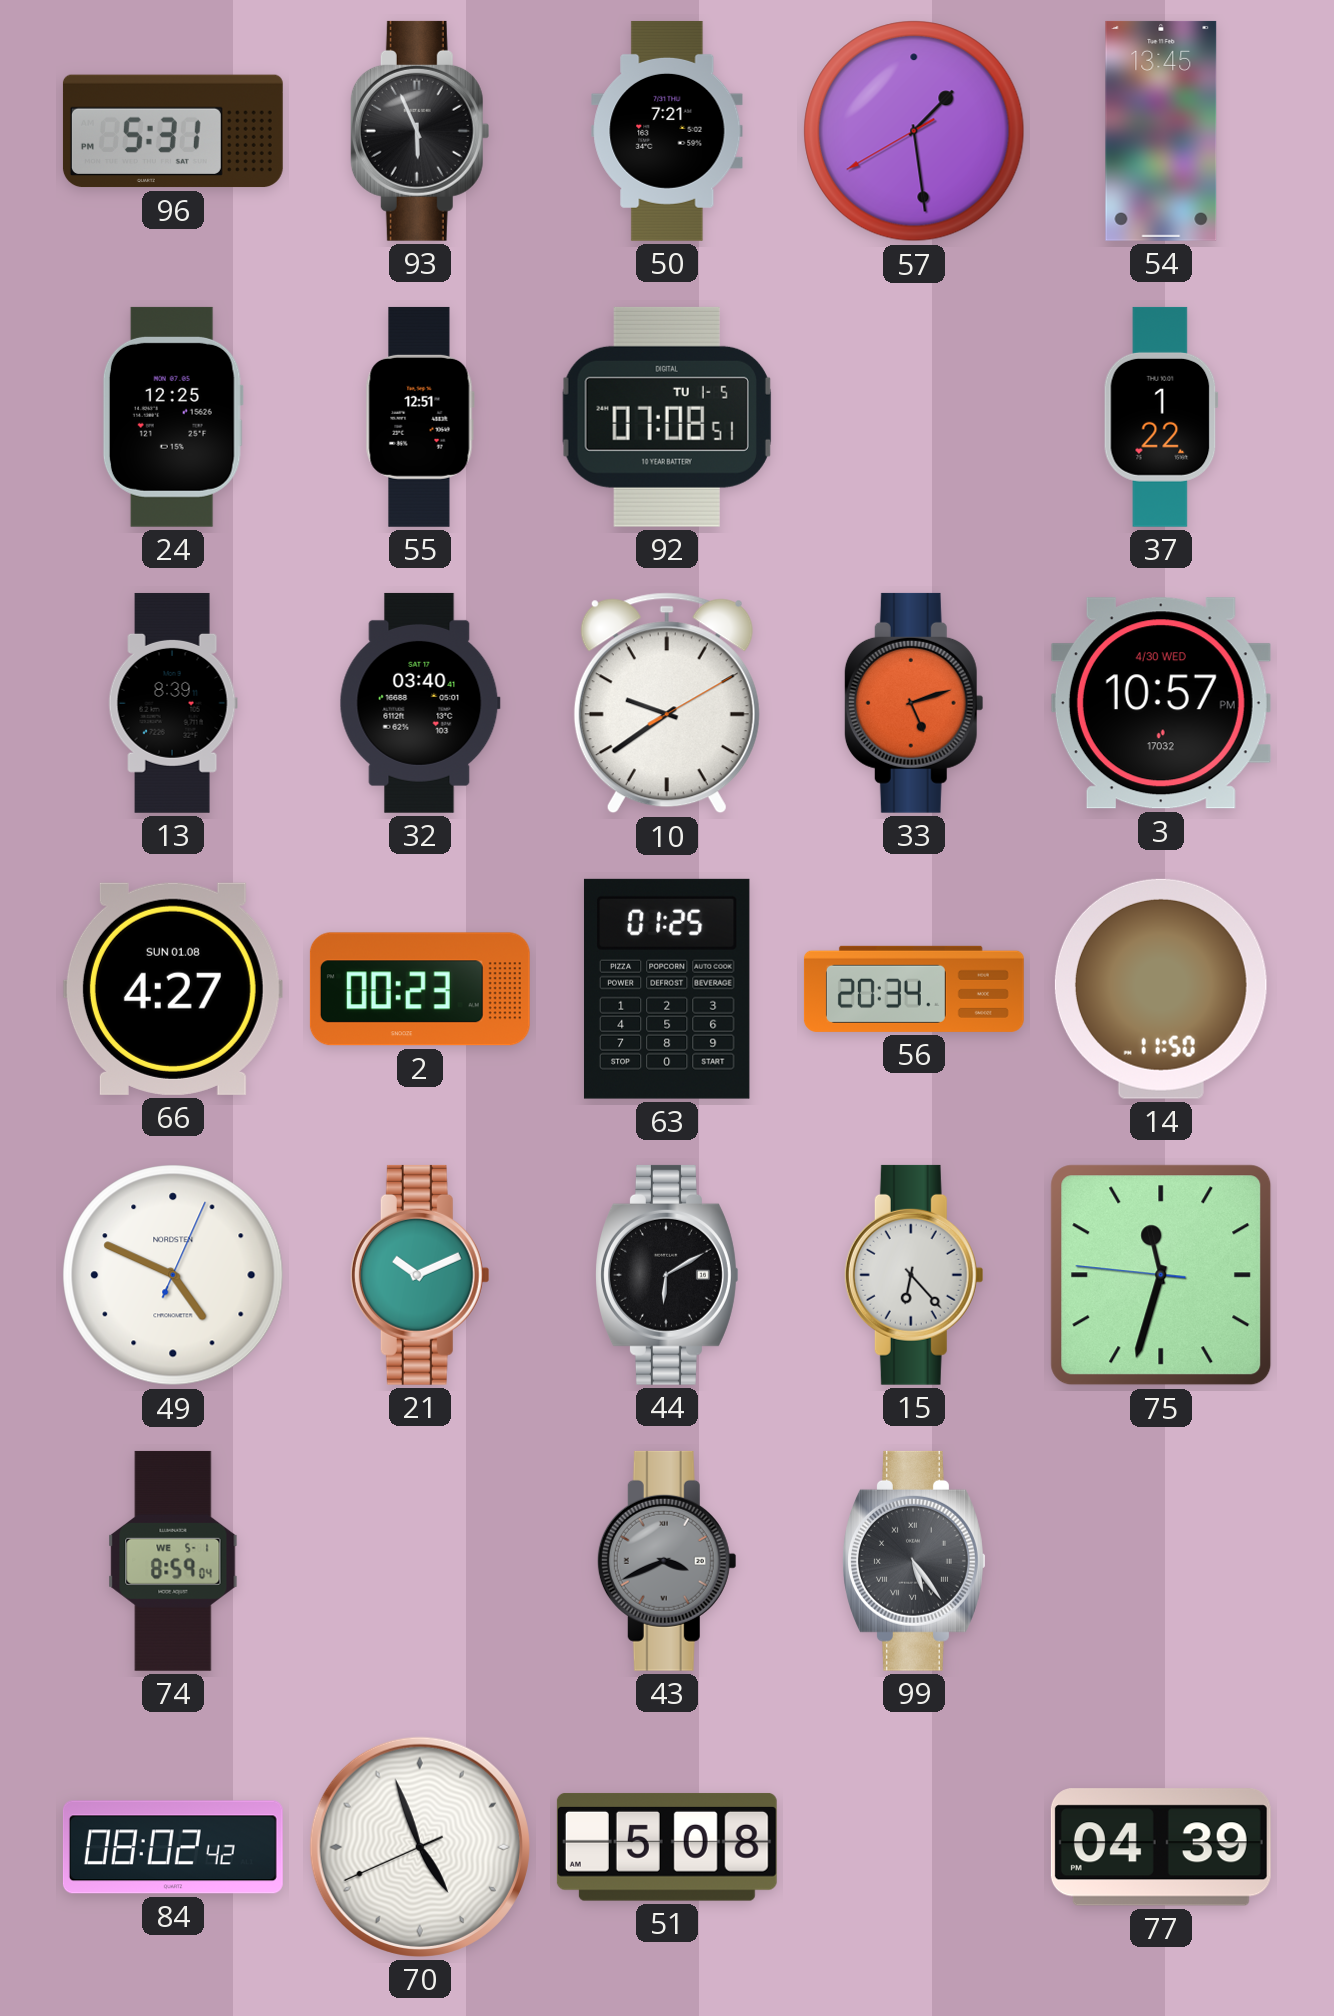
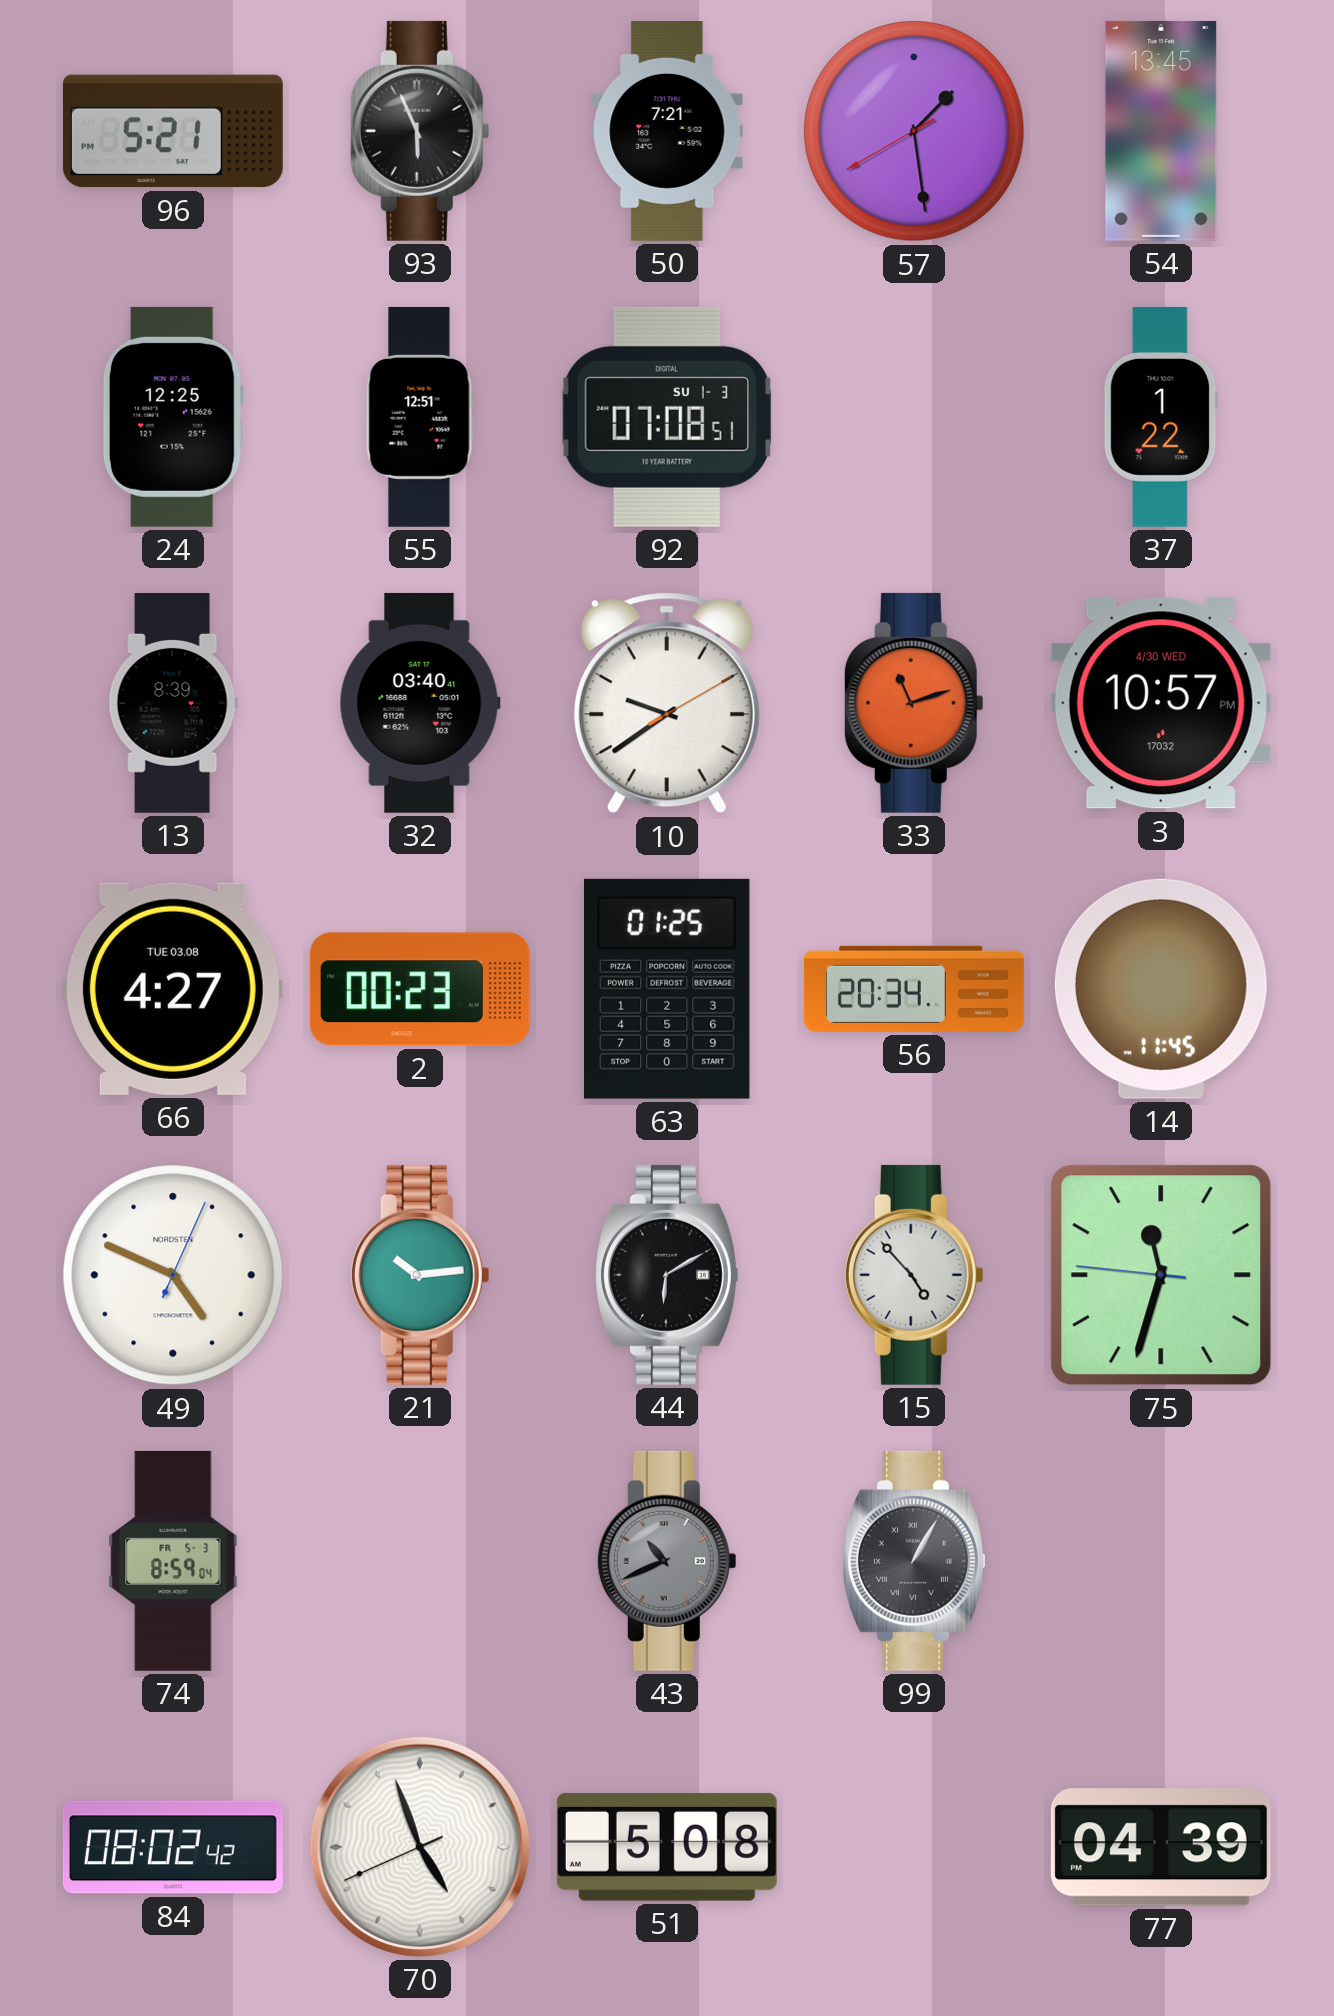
96: 5:31 -> 5:21
92 date: TU 1-5 -> SU 1-3
33: 5:12 -> 11:12
66 date: SUN 01.08 -> TUE 03.08
14: 11:50 -> 11:45
21: 10:11 -> 10:14
15: 6:23 -> 4:53
74 date: WE 5-1 -> FR 5-3
43: 3:41 -> 10:41
99: 5:24 -> 1:05
